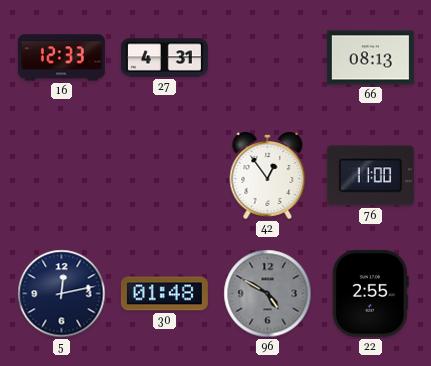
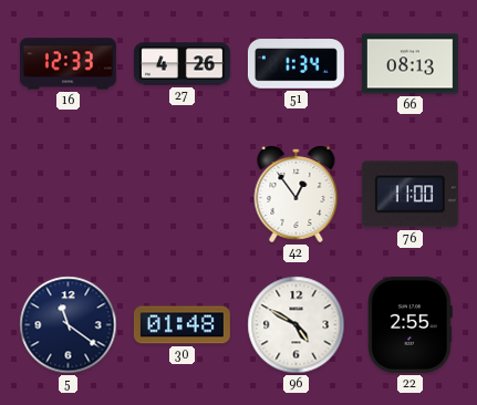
27: 4:31 -> 4:26
51: none -> 1:34
5: 12:13 -> 11:21
96 dial: grey -> white
